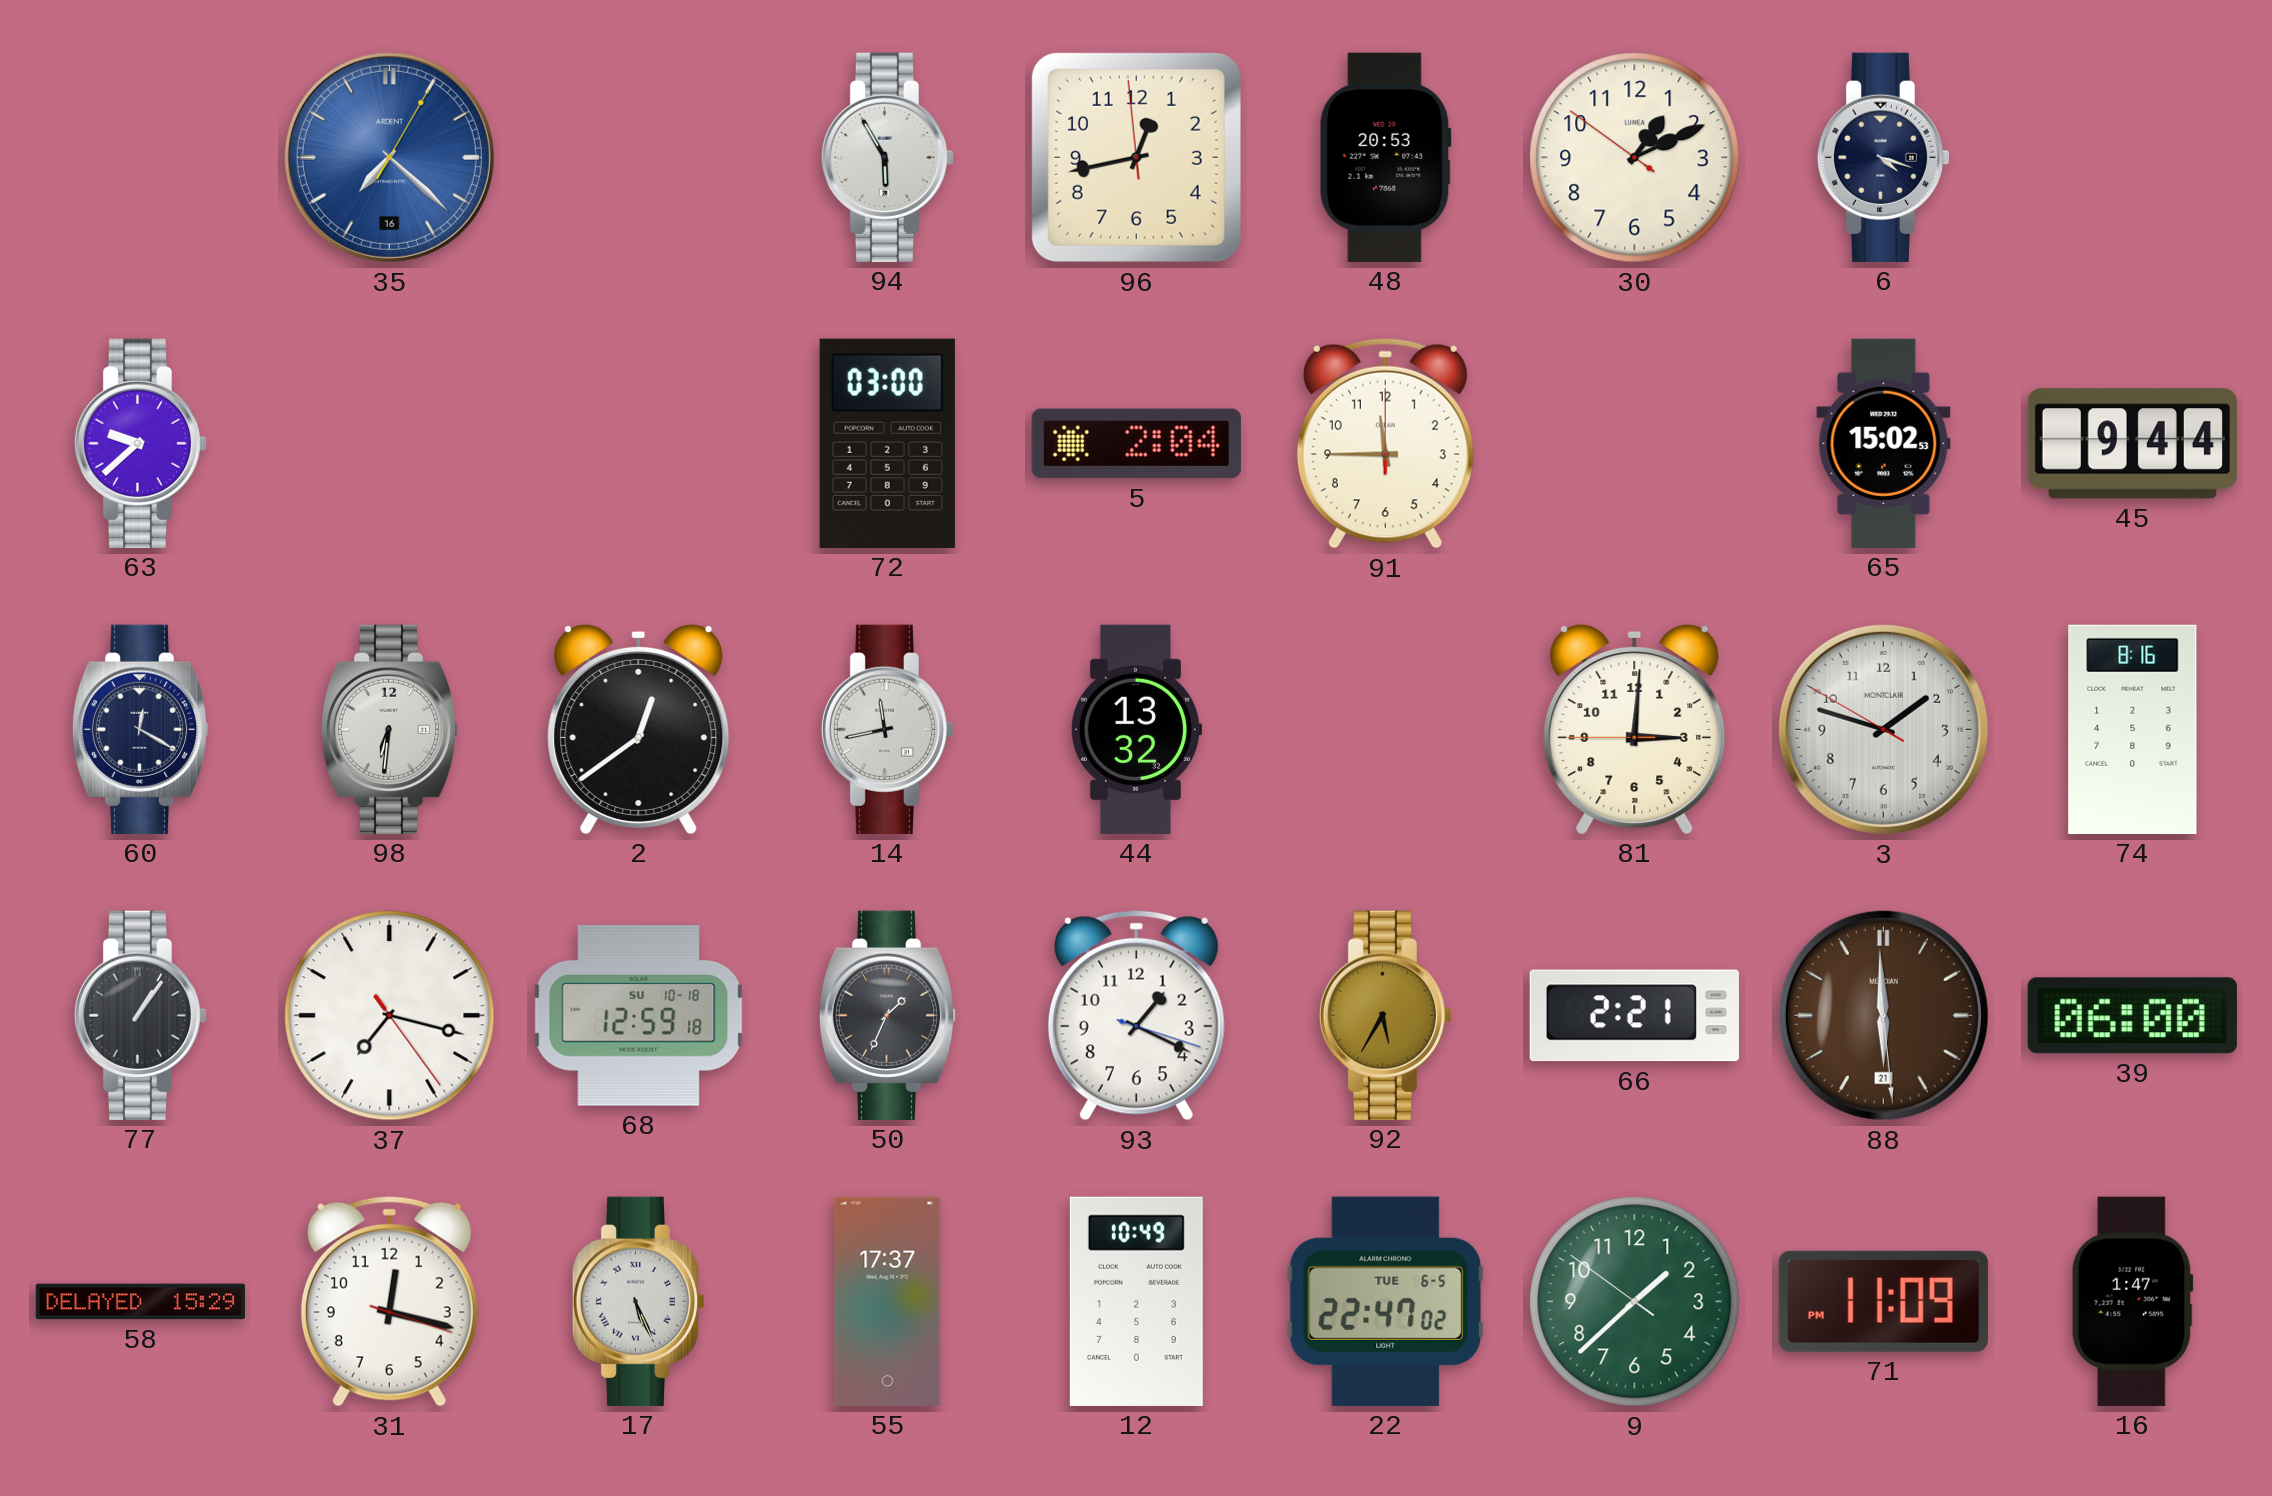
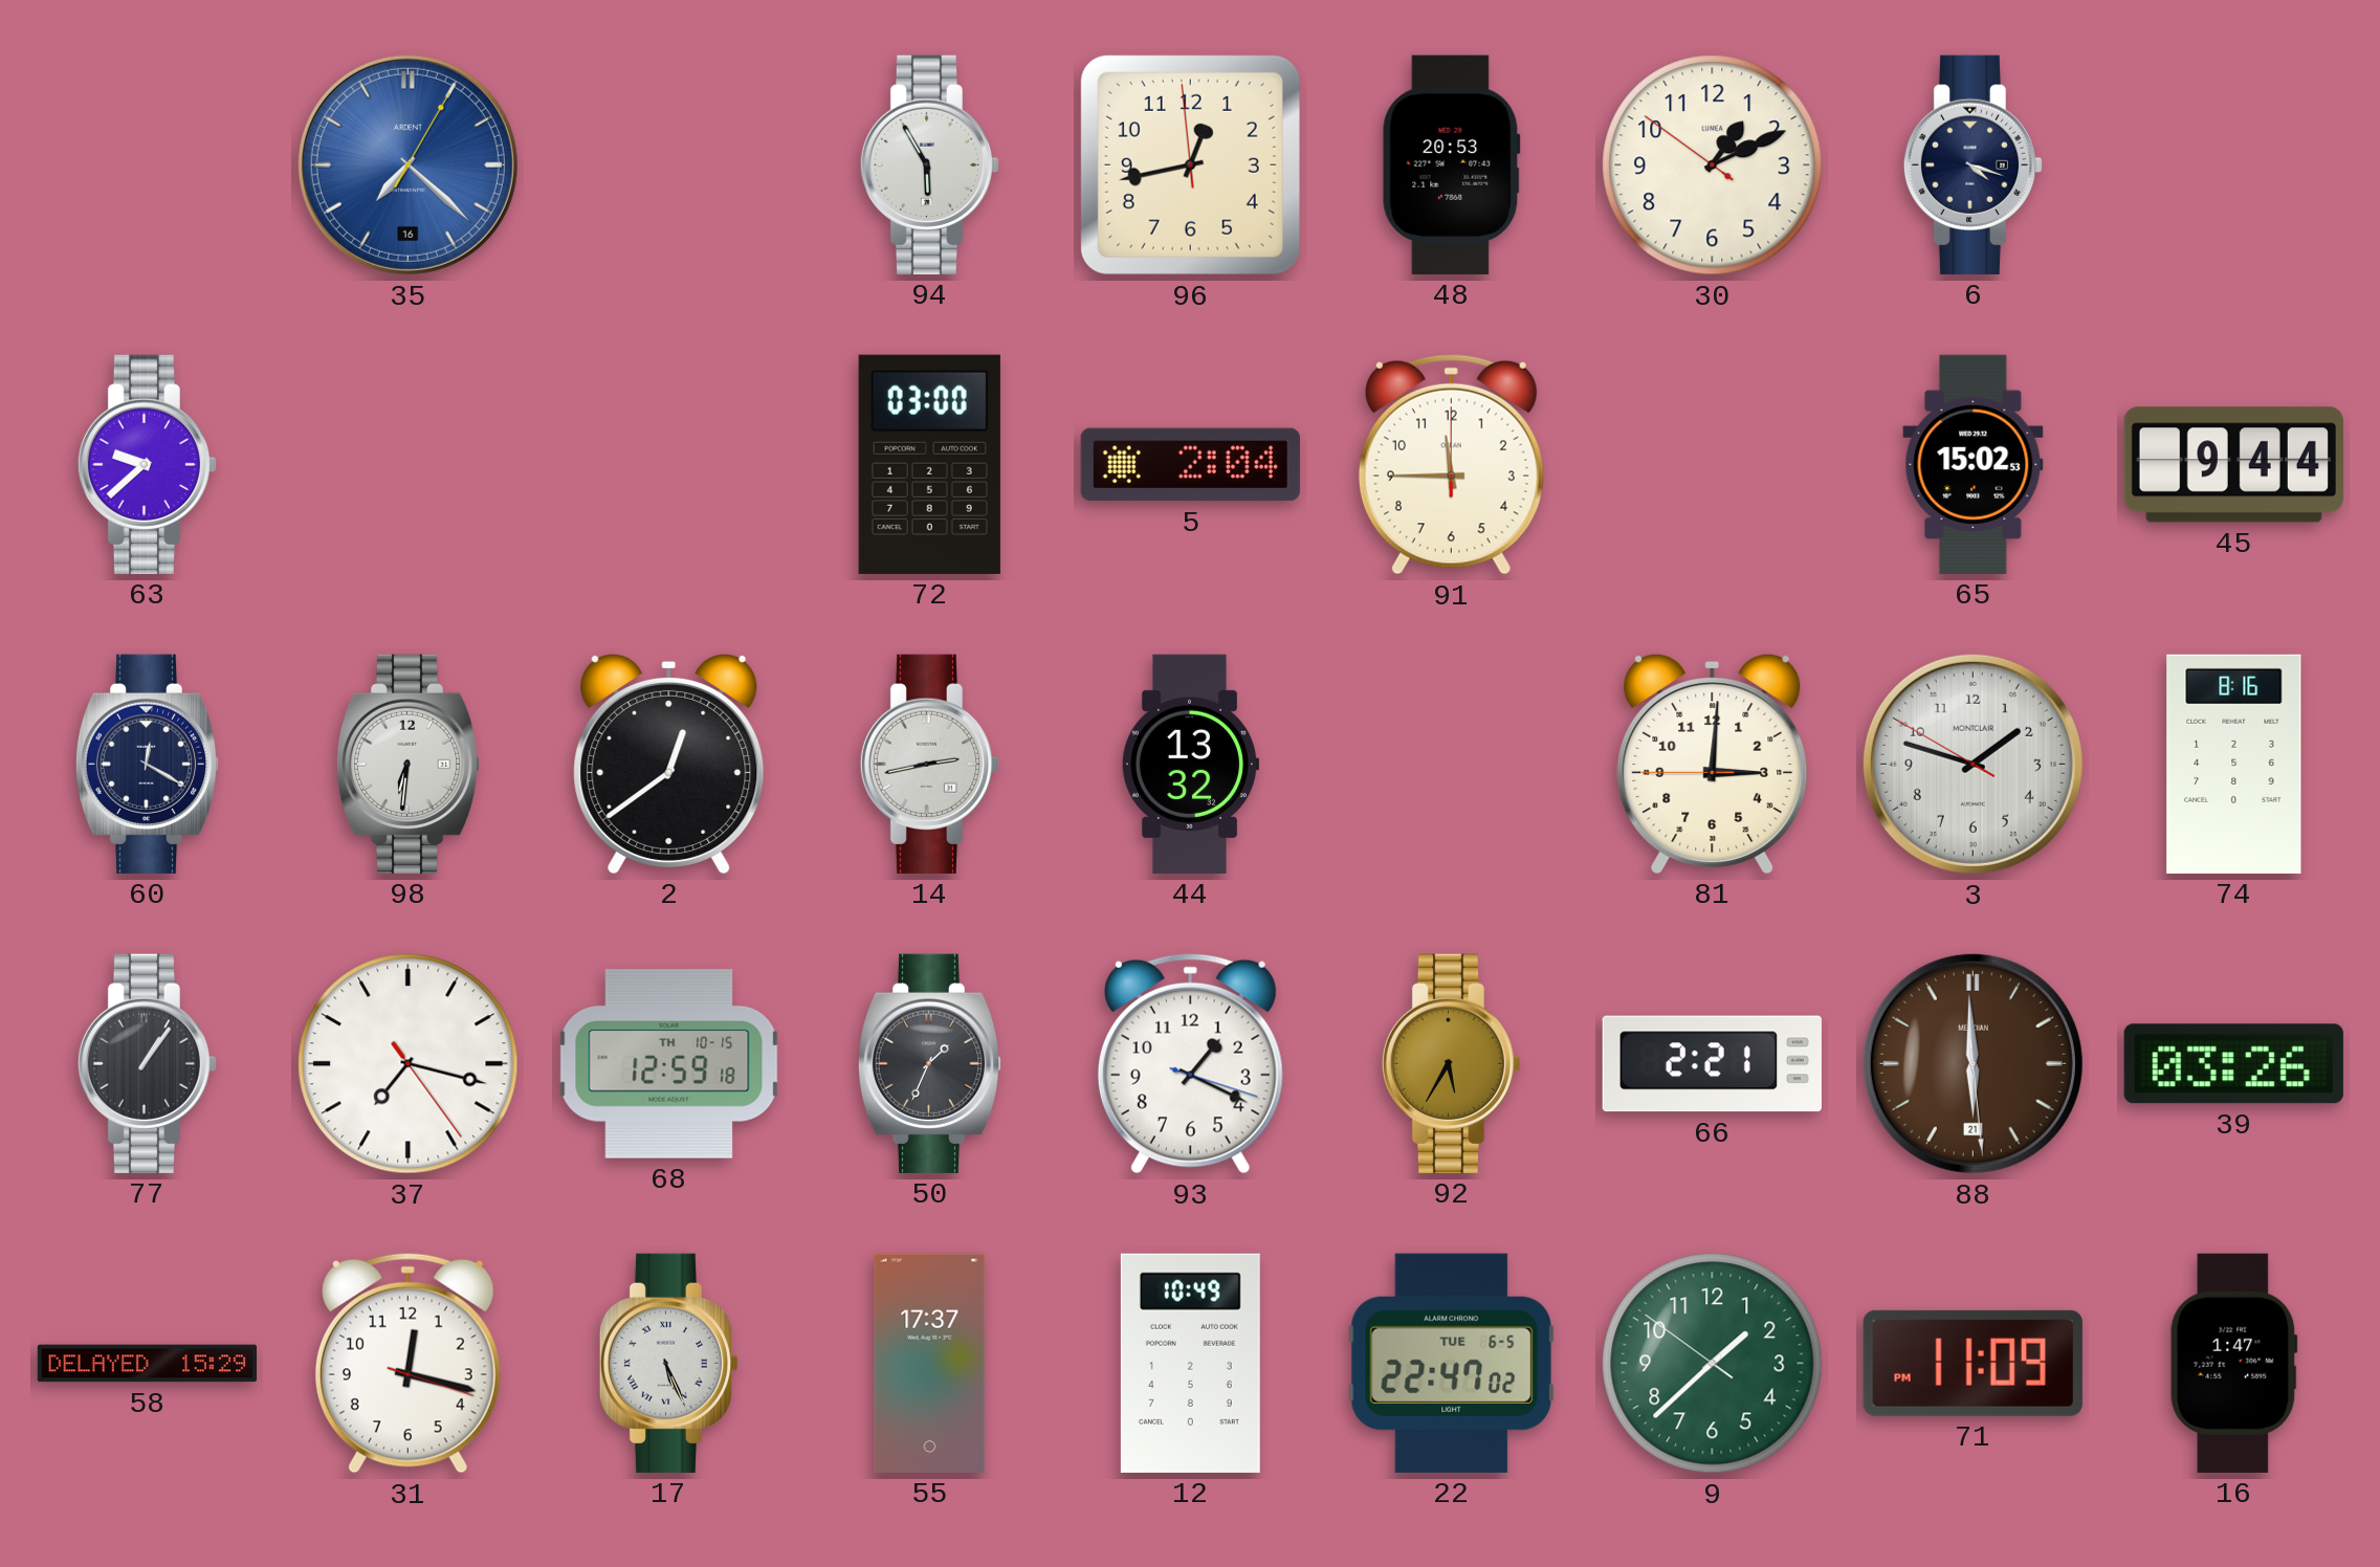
14: 11:43 -> 2:43
68 date: SU 10-18 -> TH 10-15
39: 06:00 -> 03:26
